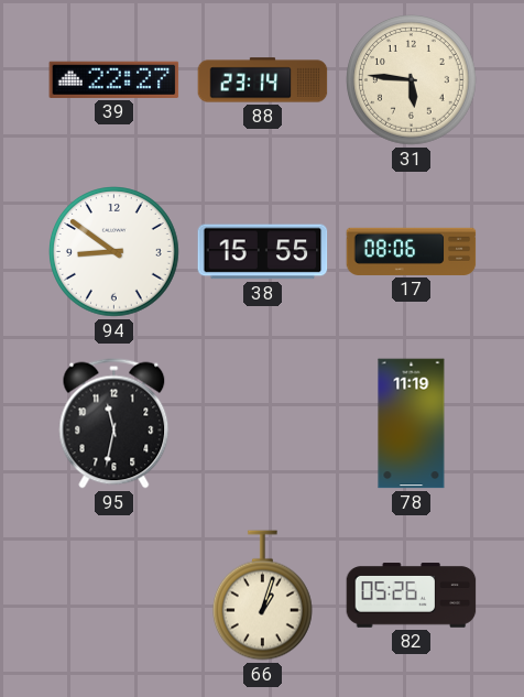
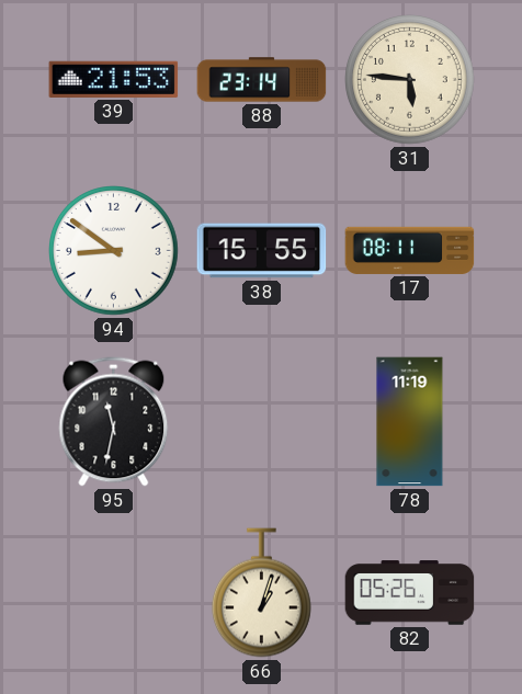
39: 22:27 -> 21:53
17: 08:06 -> 08:11
